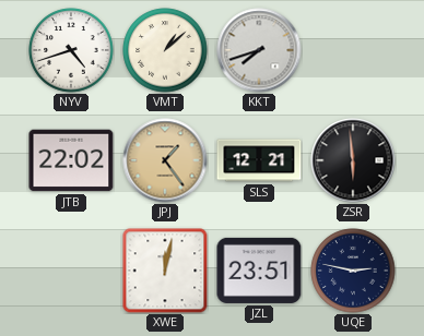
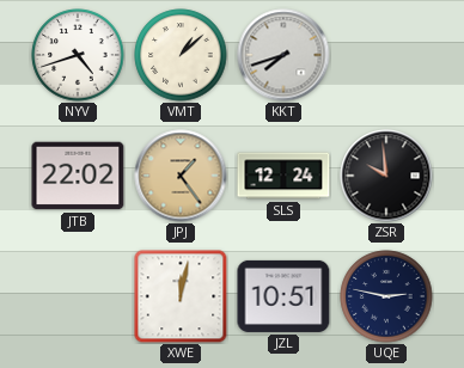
SLS: 12:21 -> 12:24
ZSR: 5:59 -> 9:59
JZL: 23:51 -> 10:51
